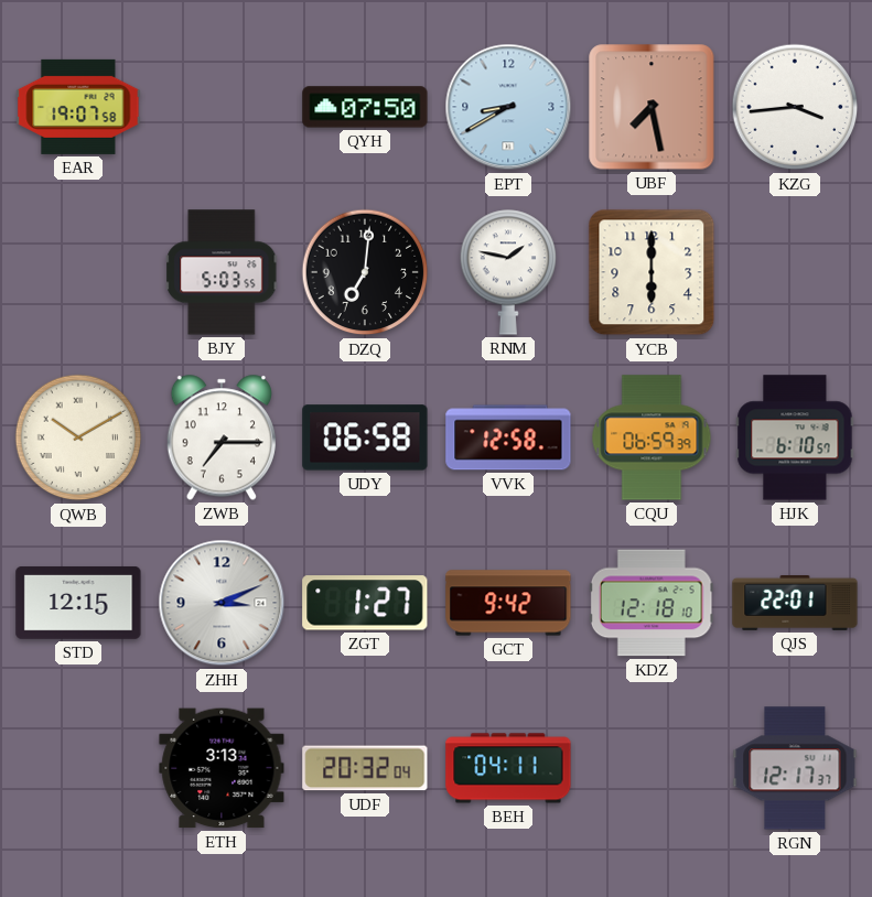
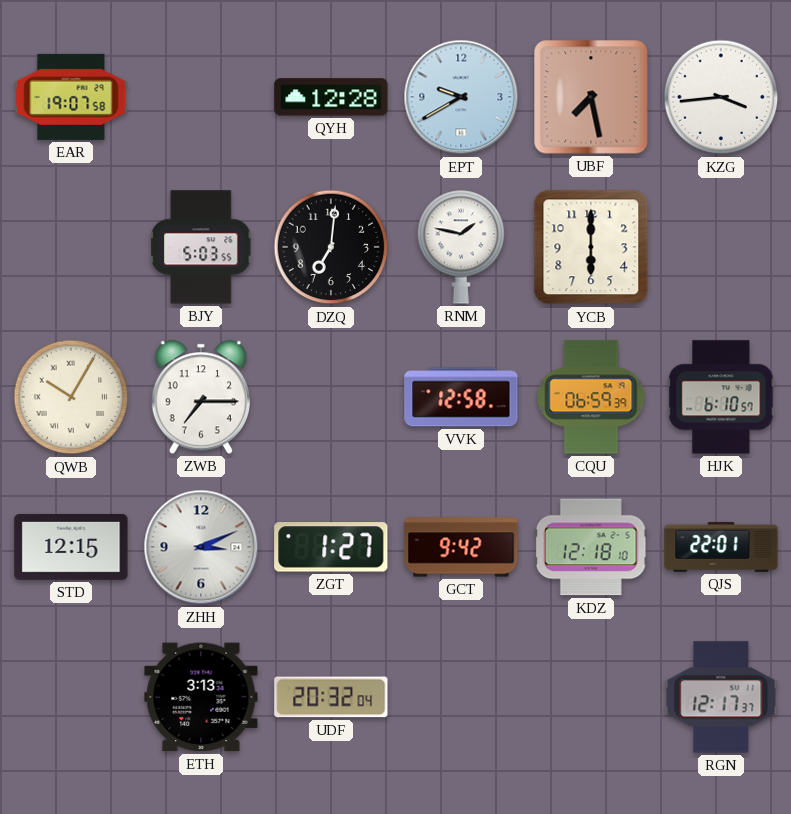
QYH: 07:50 -> 12:28
EPT: 8:40 -> 9:40
QWB: 10:10 -> 10:05
UDY: 06:58 -> none
BEH: 04:11 -> none
